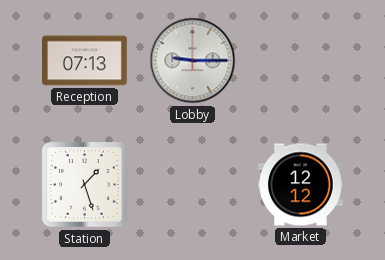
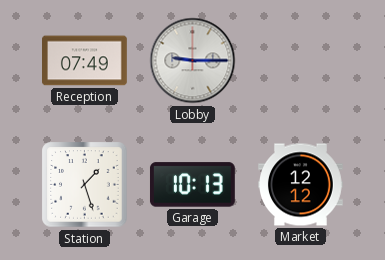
Reception: 07:13 -> 07:49
Garage: none -> 10:13
